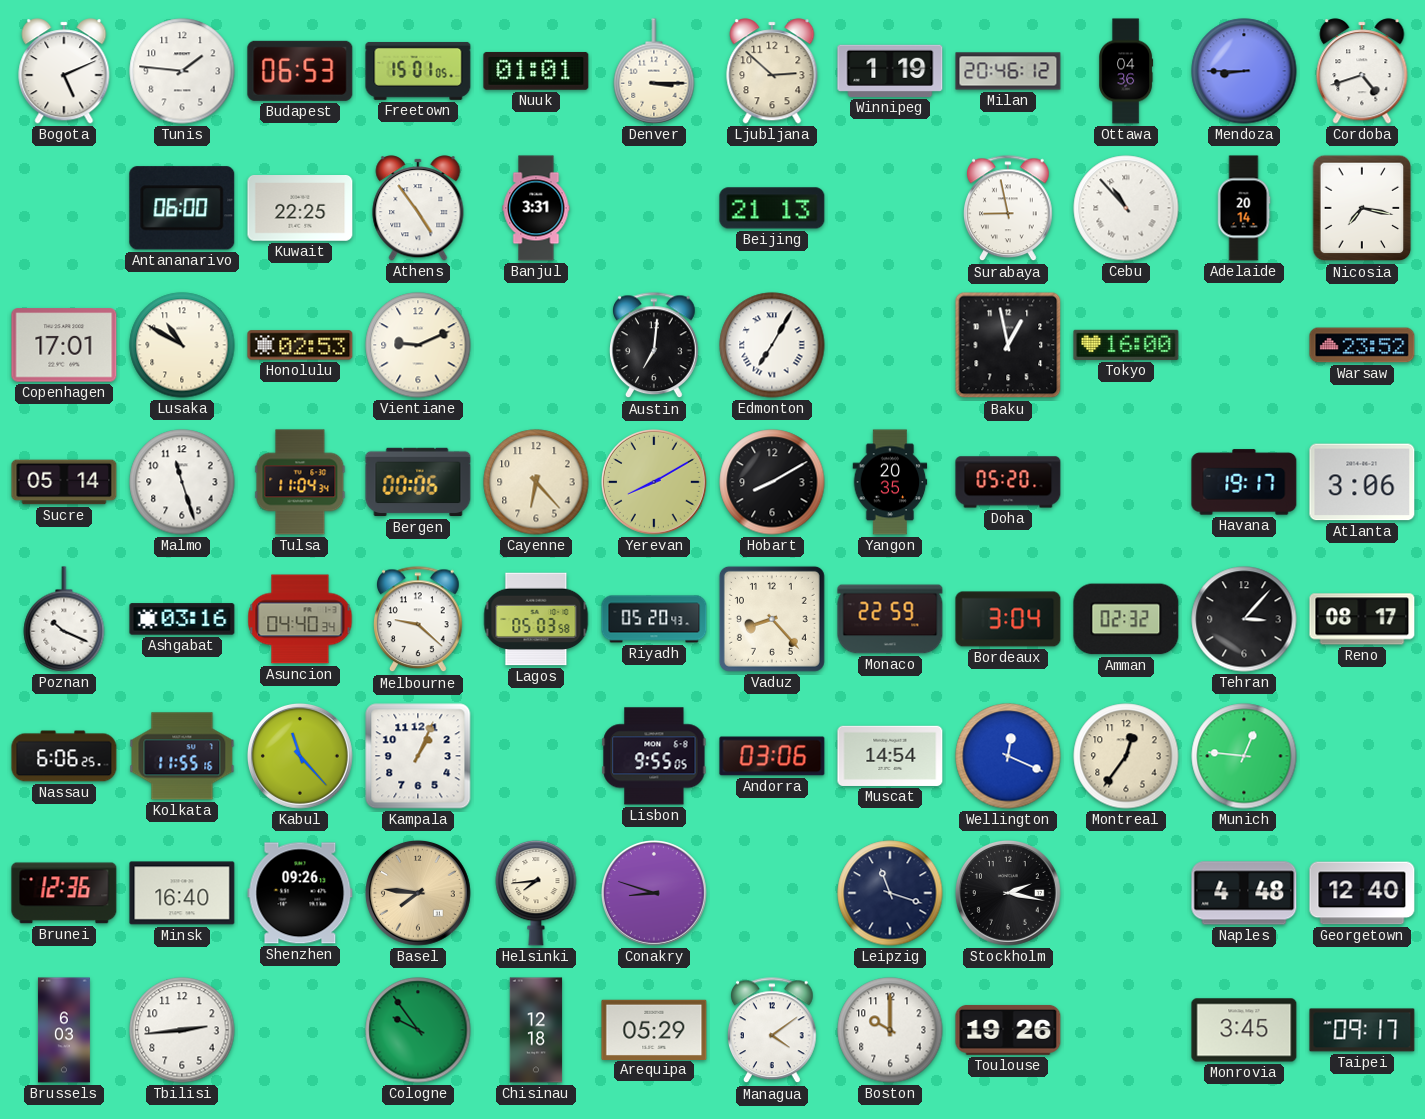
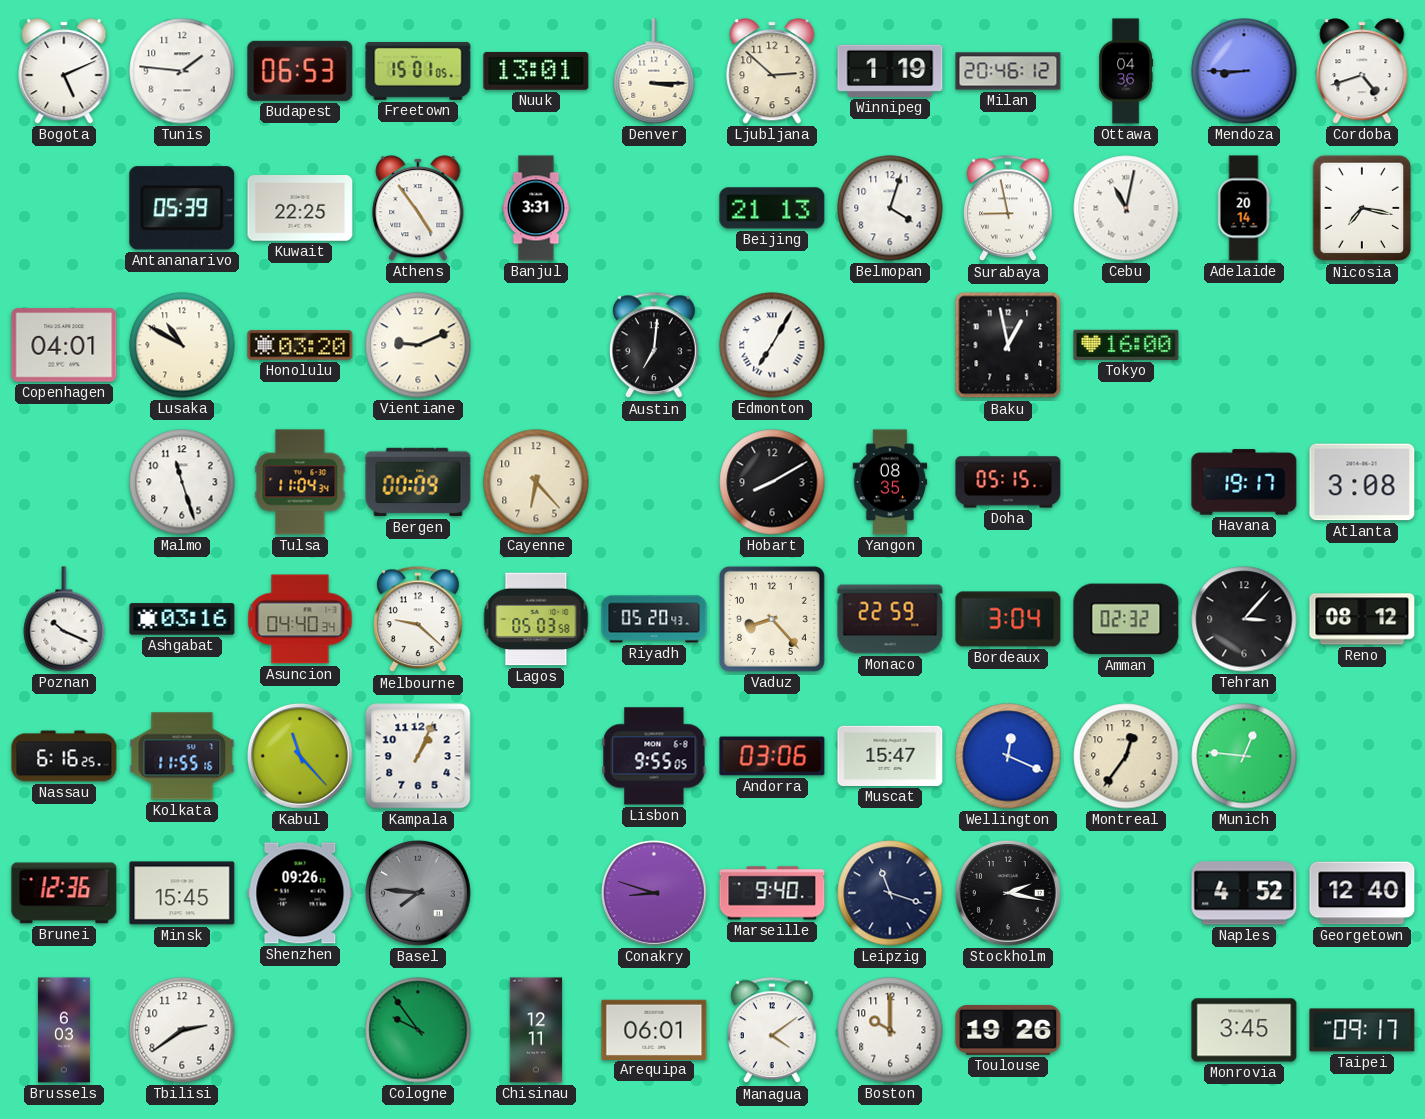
Nuuk: 01:01 -> 13:01
Antananarivo: 06:00 -> 05:39
Belmopan: none -> 4:03
Cebu: 10:53 -> 11:02
Copenhagen: 17:01 -> 04:01
Honolulu: 02:53 -> 03:20
Warsaw: 23:52 -> none
Sucre: 05:14 -> none
Bergen: 00:06 -> 00:09
Yerevan: 8:10 -> none
Yangon: 20:35 -> 08:35
Doha: 05:20 -> 05:15
Atlanta: 3:06 -> 3:08
Reno: 08:17 -> 08:12
Nassau: 6:06 -> 6:16
Muscat: 14:54 -> 15:47
Minsk: 16:40 -> 15:45
Basel dial: champagne -> grey
Helsinki: 7:44 -> none
Marseille: none -> 9:40
Naples: 4:48 -> 4:52
Tbilisi: 2:44 -> 2:39
Chisinau: 12:18 -> 12:11
Arequipa: 05:29 -> 06:01
